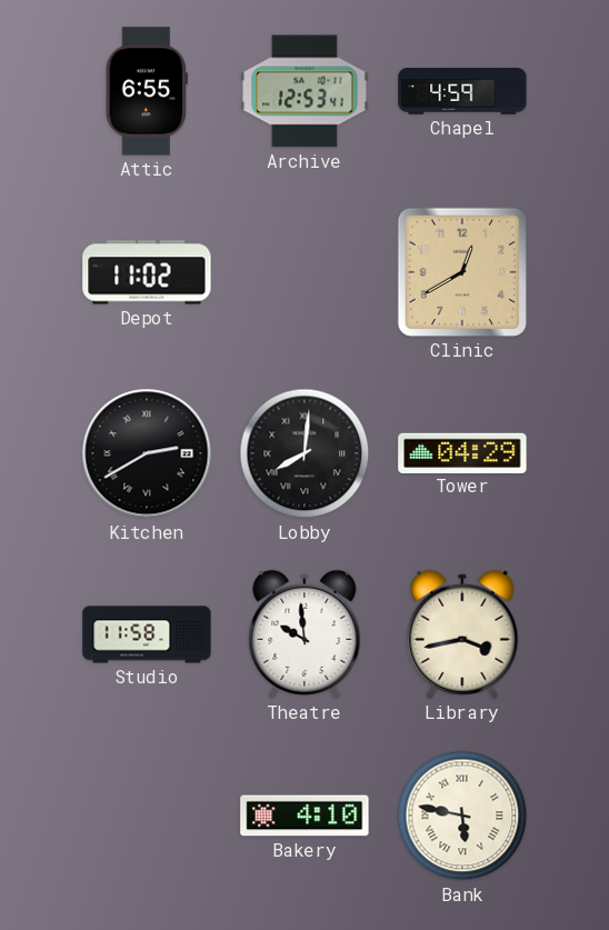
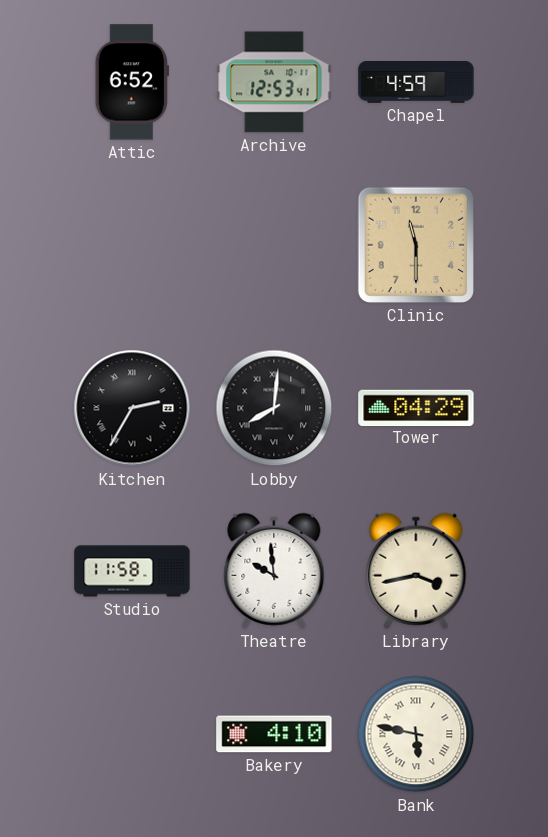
Attic: 6:55 -> 6:52
Depot: 11:02 -> none
Clinic: 12:40 -> 11:30
Kitchen: 2:40 -> 2:35
